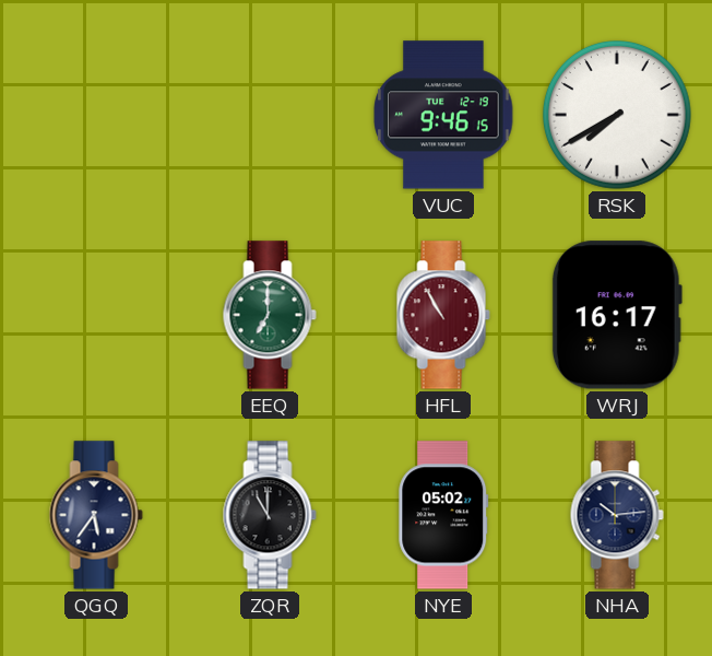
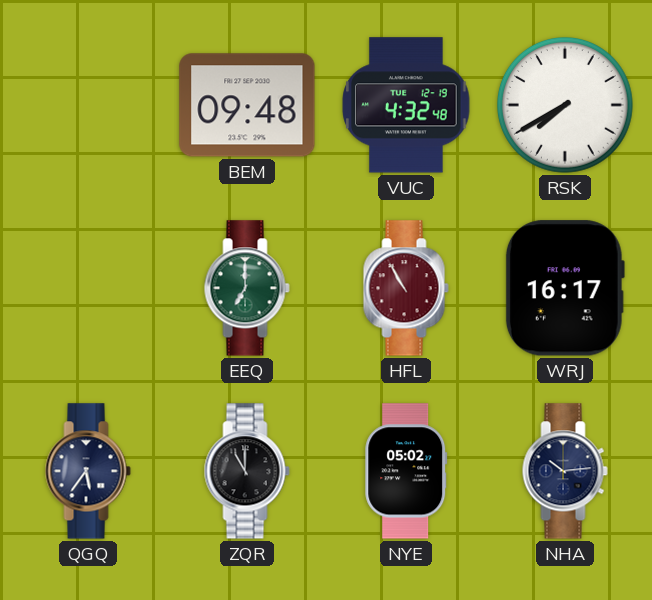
BEM: none -> 09:48
VUC: 9:46 -> 4:32
